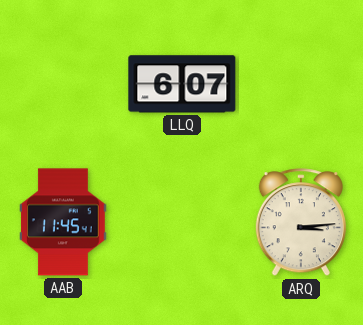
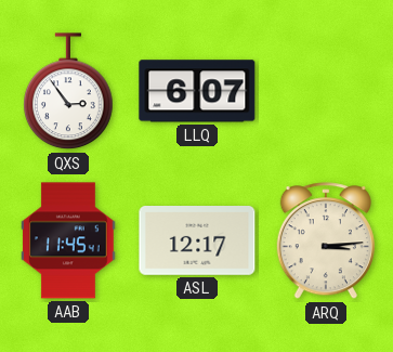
QXS: none -> 2:54
ASL: none -> 12:17
